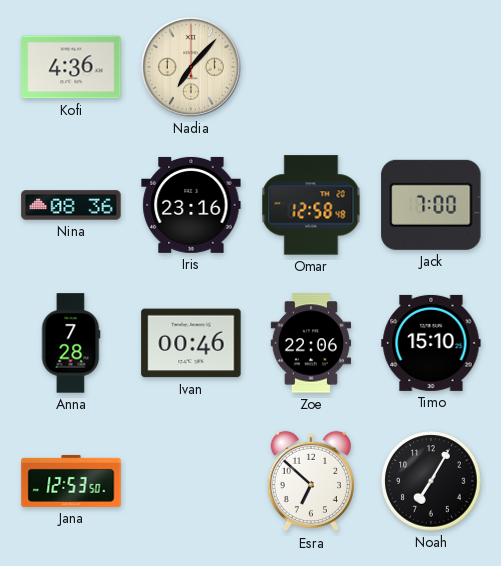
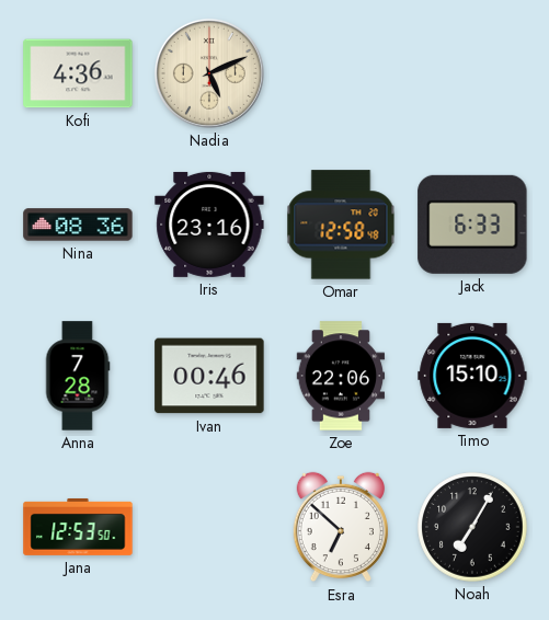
Nadia: 7:07 -> 5:11
Jack: 7:00 -> 6:33
